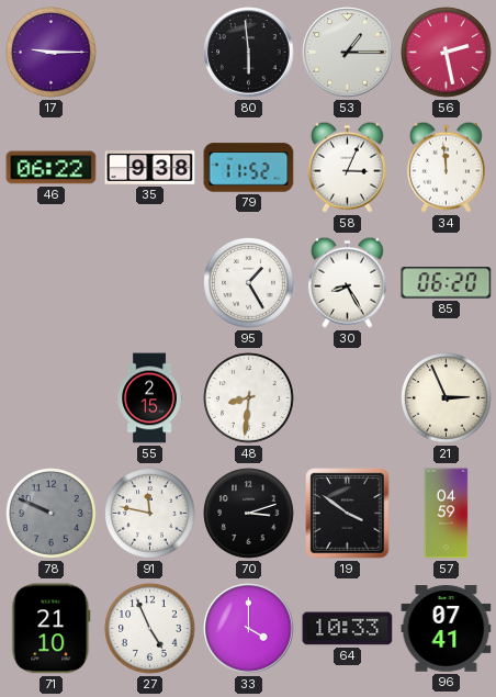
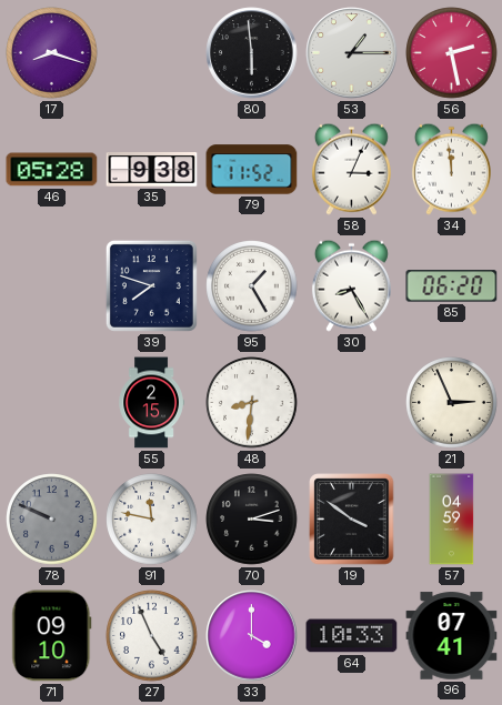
17: 9:15 -> 8:18
46: 06:22 -> 05:28
39: none -> 7:48
71: 21:10 -> 09:10
